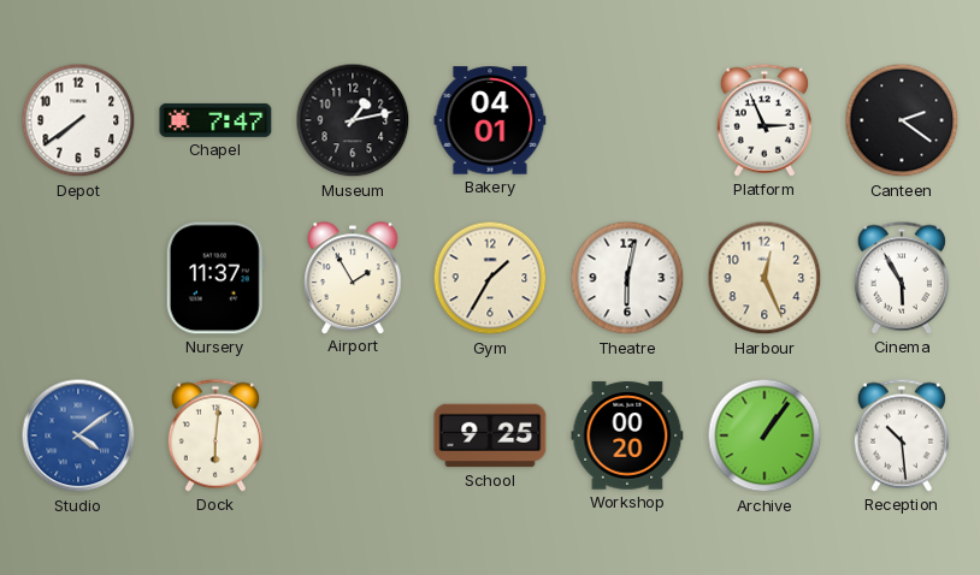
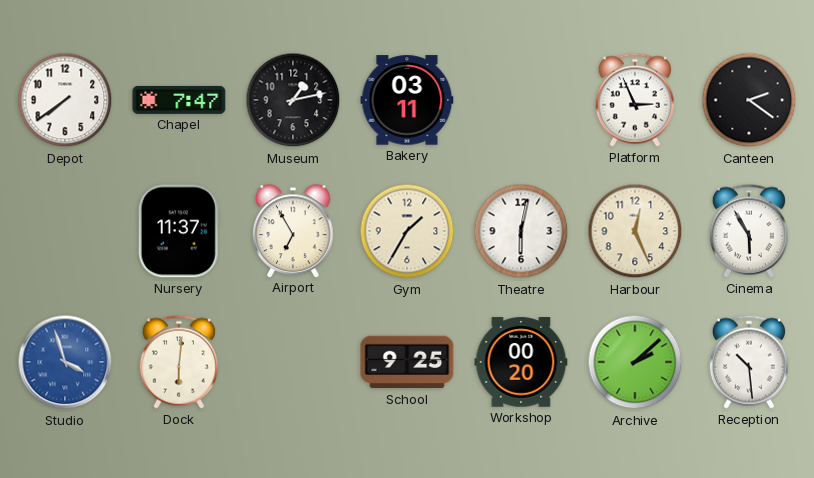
Bakery: 04:01 -> 03:11
Airport: 1:55 -> 6:55
Studio: 4:09 -> 3:57
Archive: 1:06 -> 2:08
